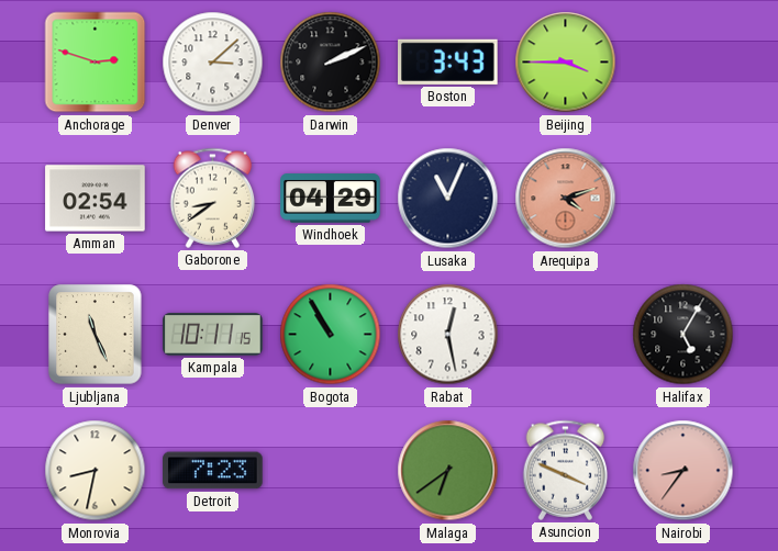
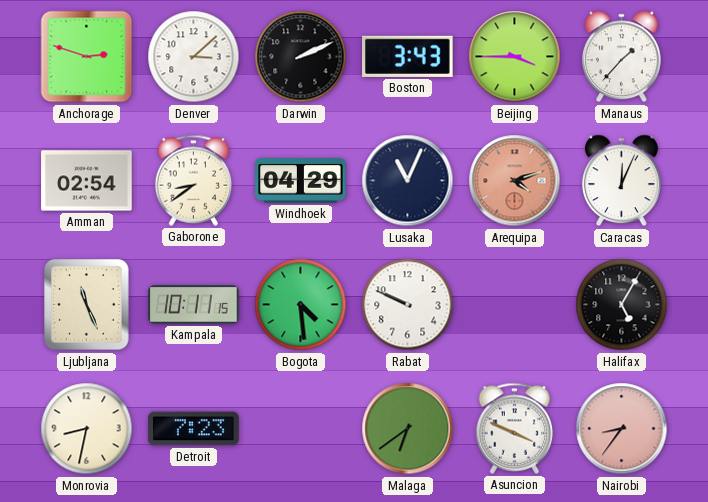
Manaus: none -> 1:37
Caracas: none -> 12:04
Bogota: 10:55 -> 4:29
Rabat: 12:28 -> 9:49
